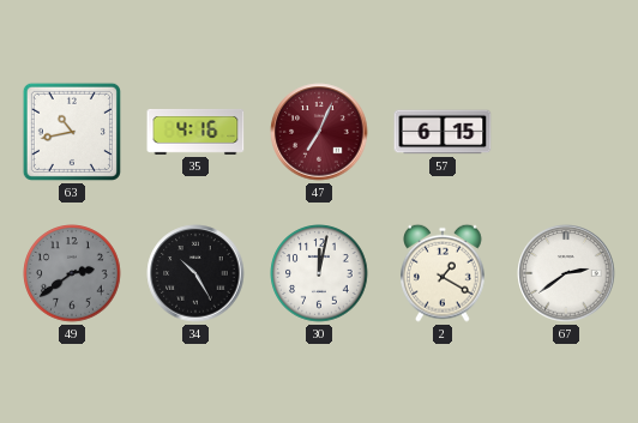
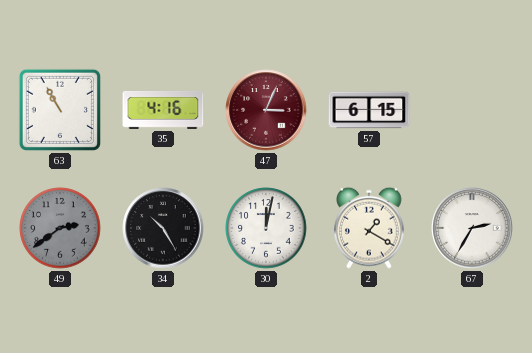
63: 10:43 -> 10:55
47: 7:04 -> 3:04
67: 2:39 -> 2:35
